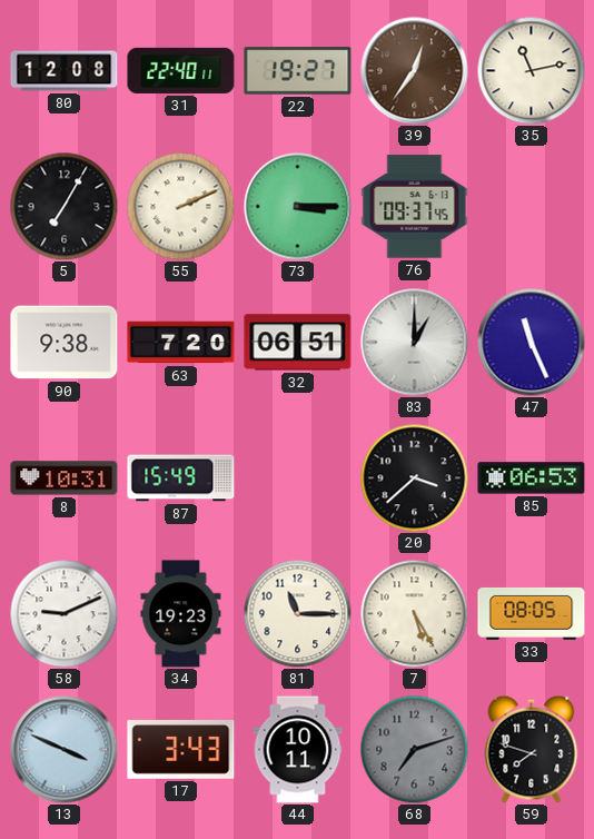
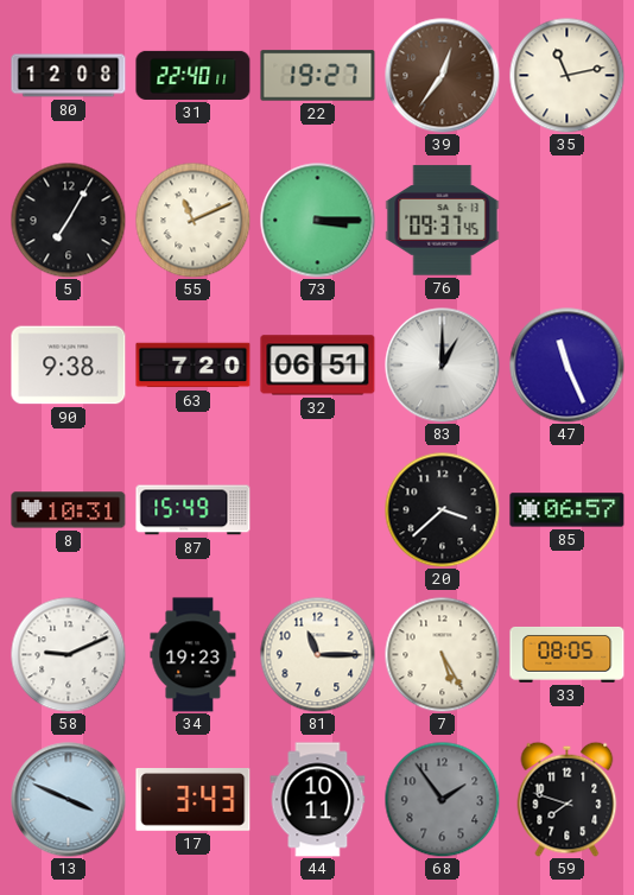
55: 2:11 -> 11:11
85: 06:53 -> 06:57
68: 7:12 -> 1:54
